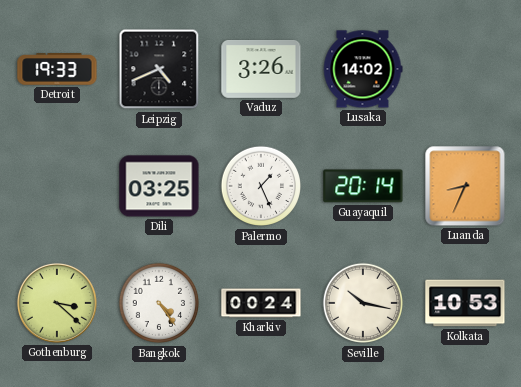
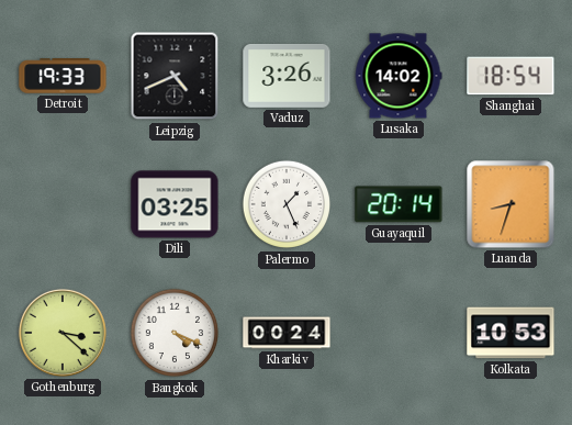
Shanghai: none -> 18:54
Luanda: 8:34 -> 8:33
Bangkok: 4:24 -> 4:19
Seville: 10:17 -> none
